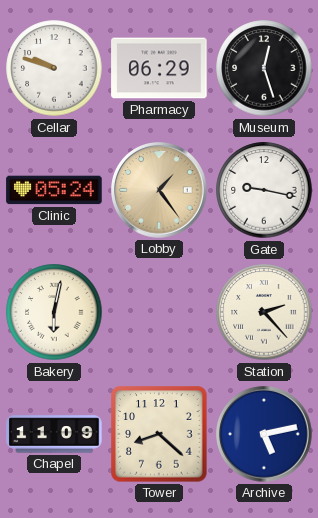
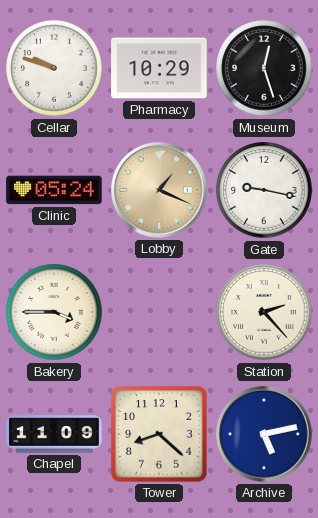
Pharmacy: 06:29 -> 10:29
Lobby: 1:24 -> 1:19
Bakery: 6:02 -> 3:45
